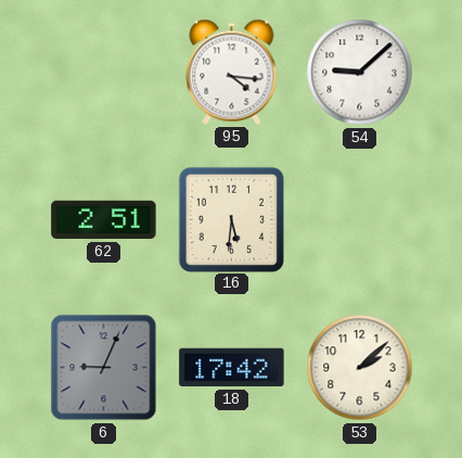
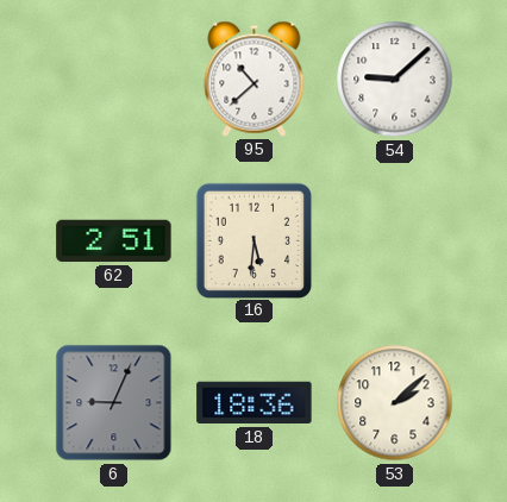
95: 4:16 -> 10:38
18: 17:42 -> 18:36
